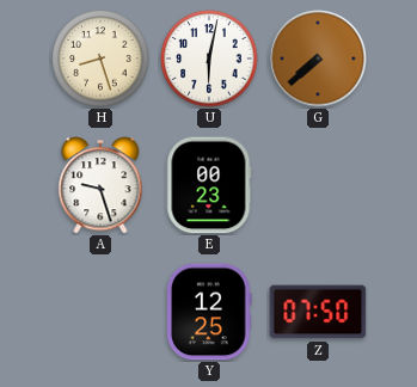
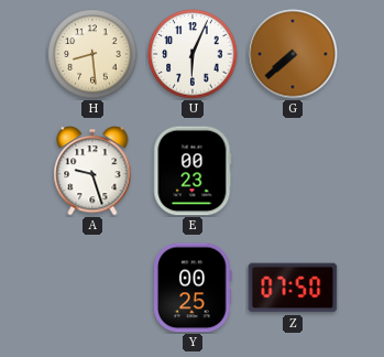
H: 8:27 -> 8:29
U: 6:02 -> 6:04
Y: 12:25 -> 00:25
